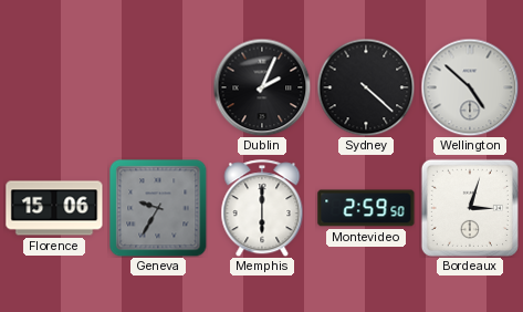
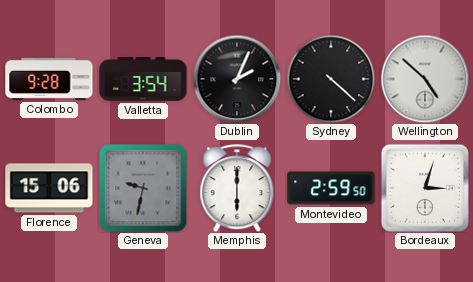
Colombo: none -> 9:28
Valletta: none -> 3:54
Geneva: 9:35 -> 9:32
